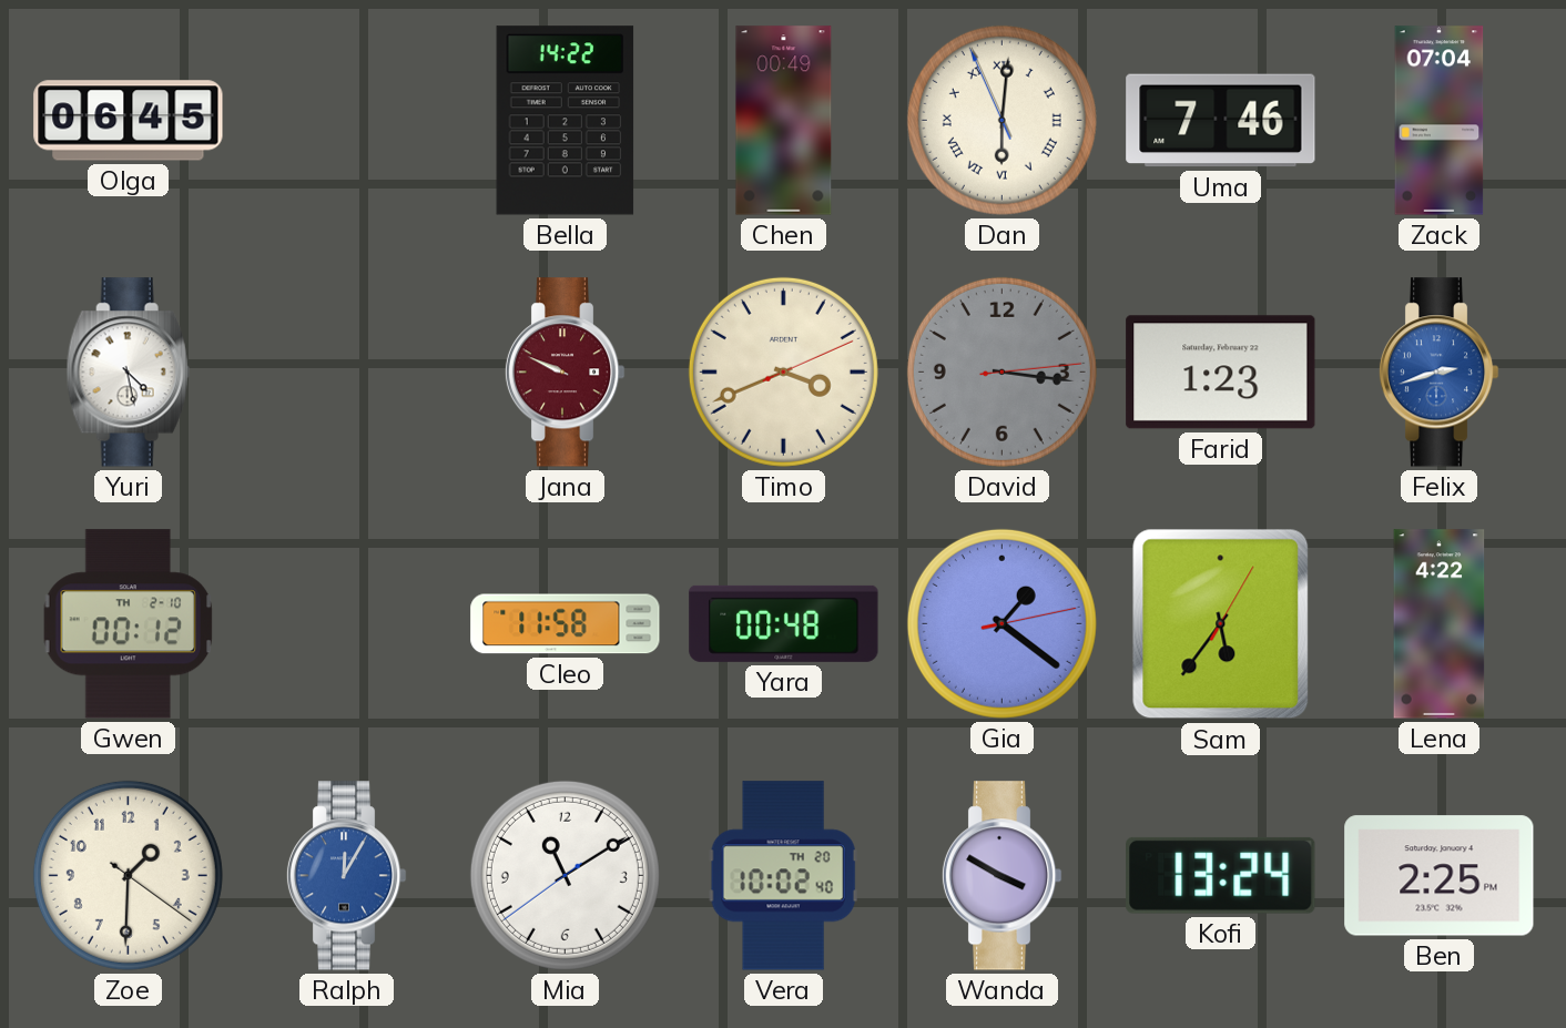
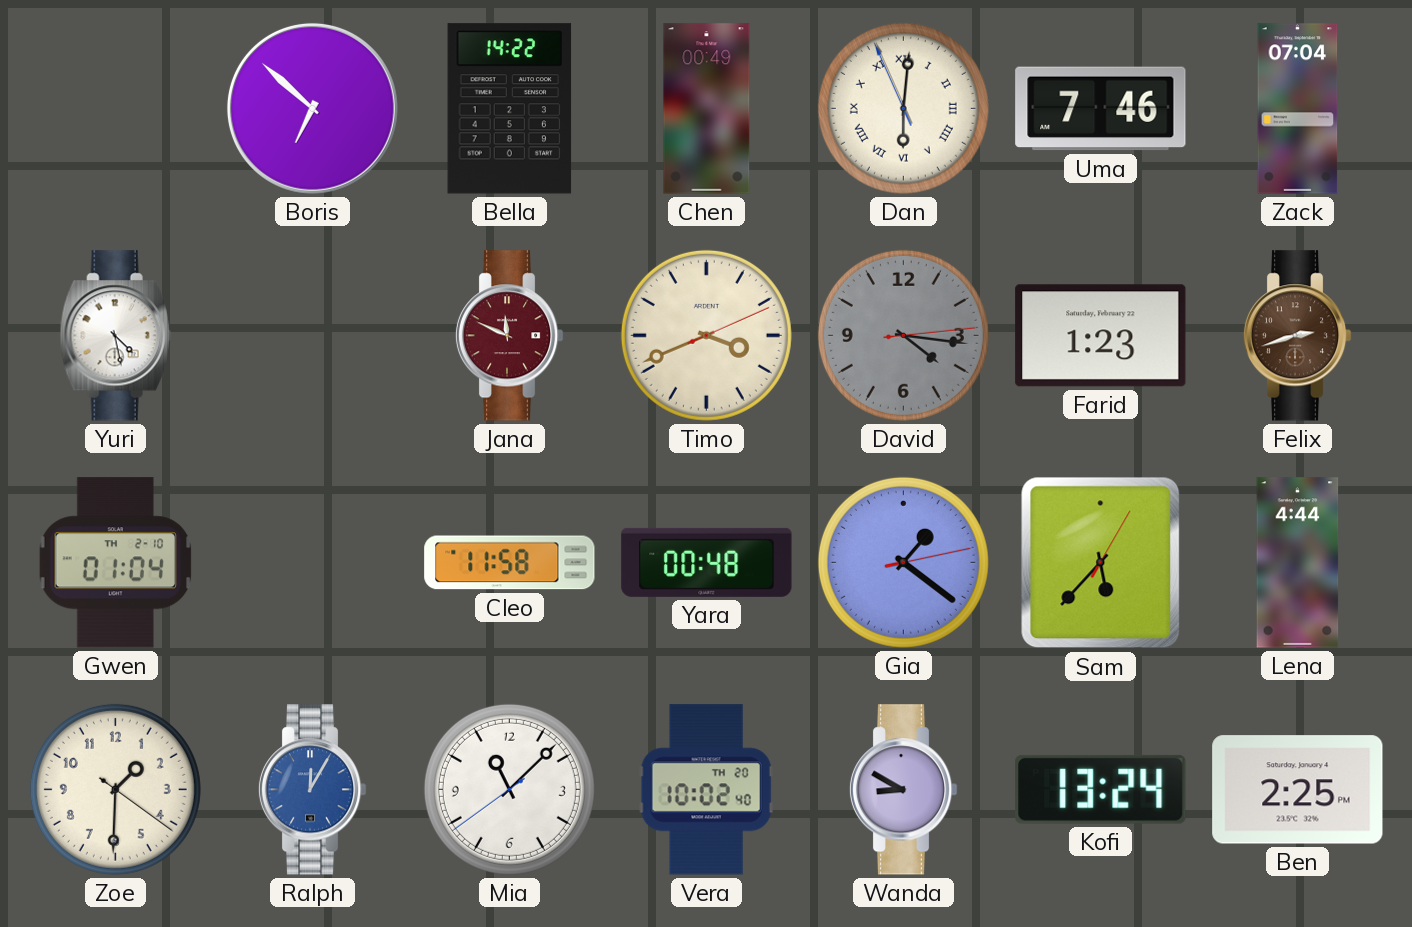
Olga: 06:45 -> none
Boris: none -> 6:52
Jana: 9:49 -> 11:49
David: 3:16 -> 4:16
Felix dial: blue -> brown
Gwen: 00:12 -> 01:04
Sam: 5:36 -> 5:37
Lena: 4:22 -> 4:44
Mia: 11:09 -> 11:07
Wanda: 3:50 -> 8:50
